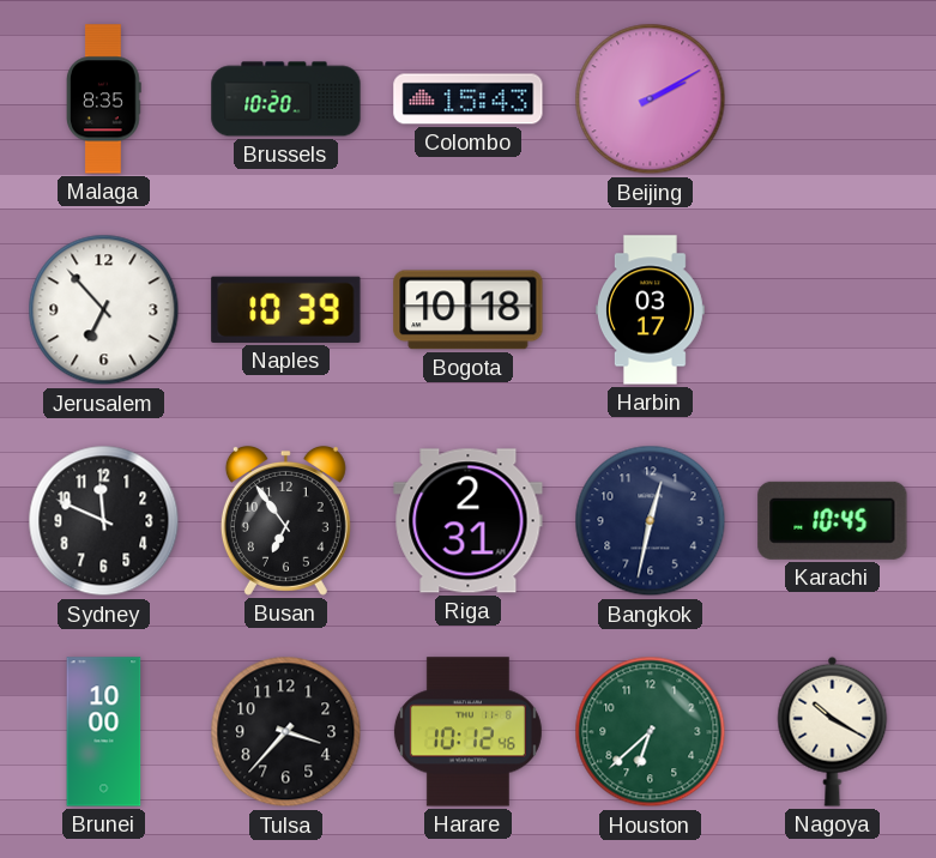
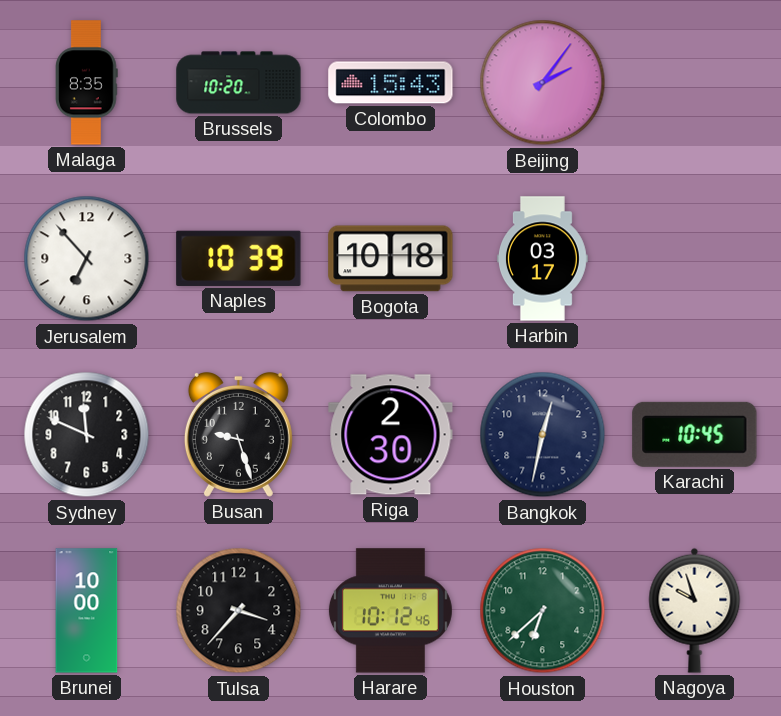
Beijing: 2:10 -> 2:06
Busan: 6:54 -> 9:27
Riga: 2:31 -> 2:30
Nagoya: 10:20 -> 9:57
